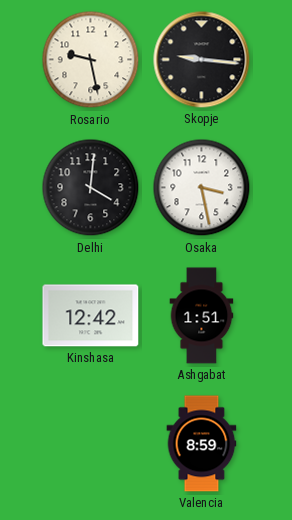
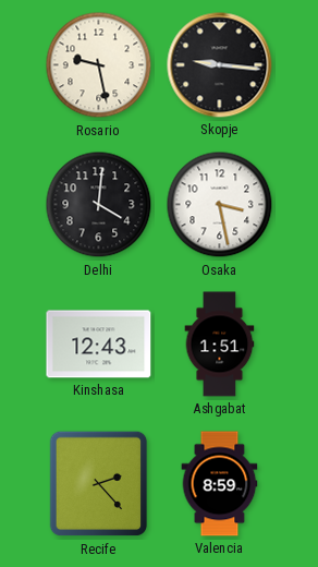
Kinshasa: 12:42 -> 12:43
Recife: none -> 2:23
